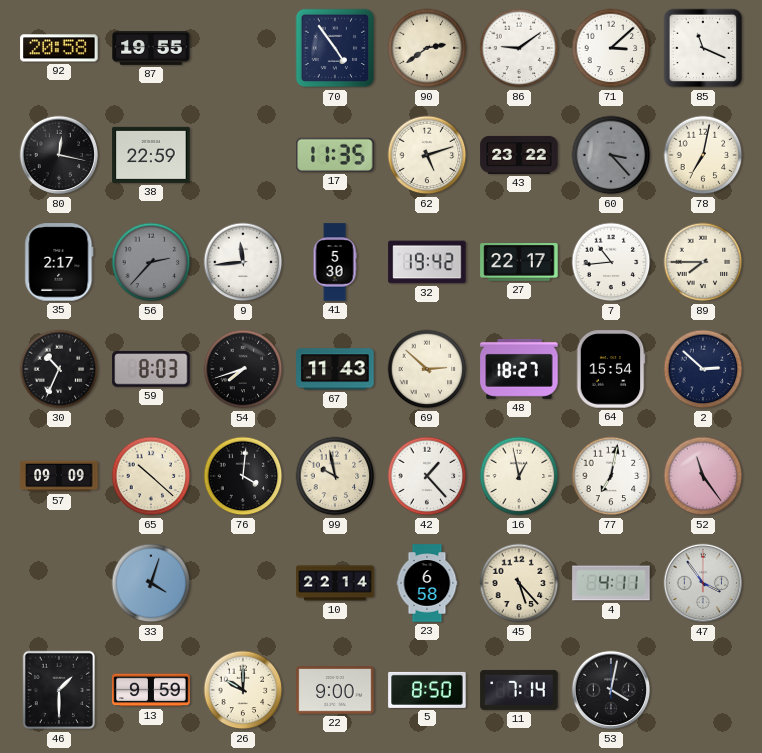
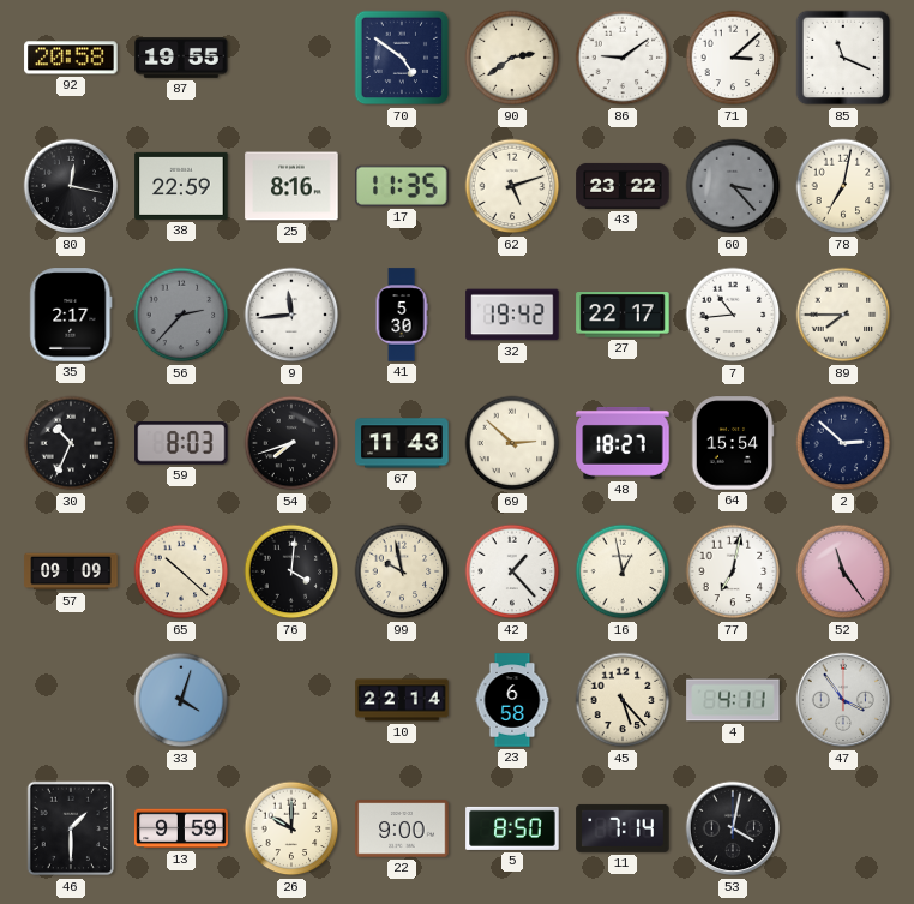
70: 4:54 -> 4:51
25: none -> 8:16
